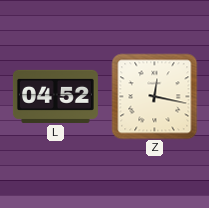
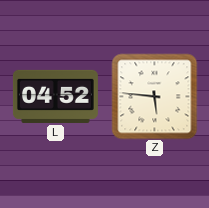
Z: 12:17 -> 5:46
